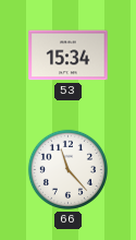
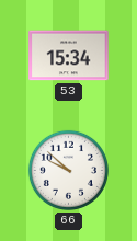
66: 11:23 -> 9:52
